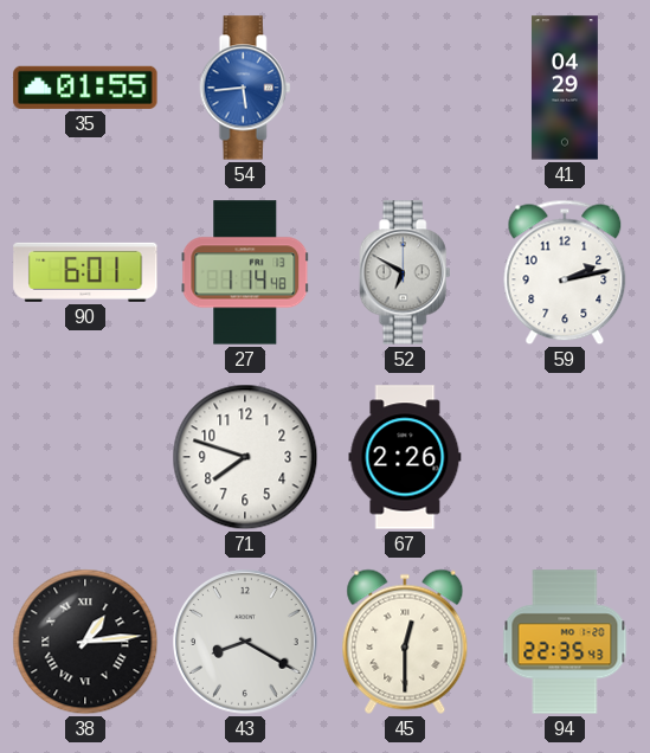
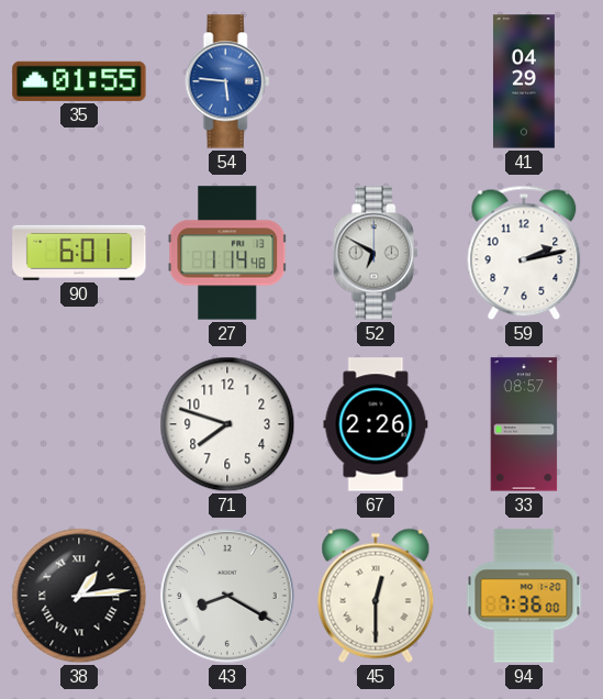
54: 5:44 -> 5:46
33: none -> 08:57
94: 22:35 -> 7:36
